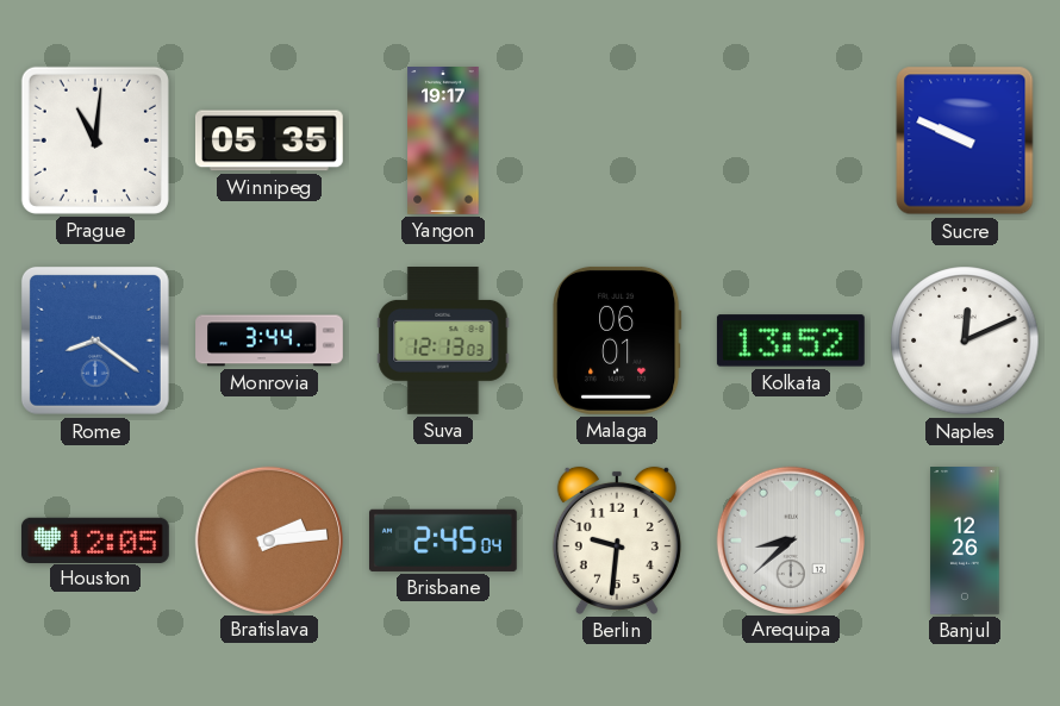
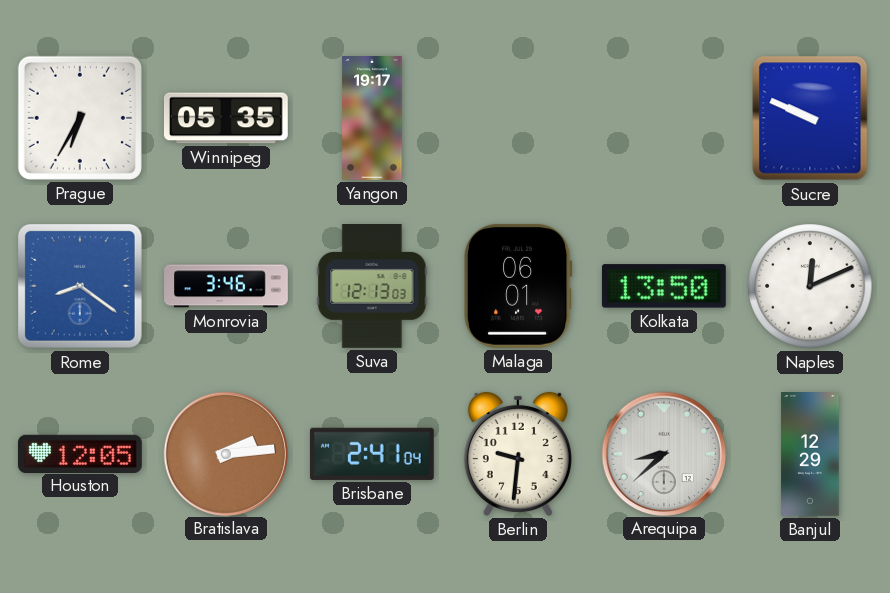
Prague: 11:01 -> 6:35
Monrovia: 3:44 -> 3:46
Kolkata: 13:52 -> 13:50
Brisbane: 2:45 -> 2:41
Banjul: 12:26 -> 12:29
